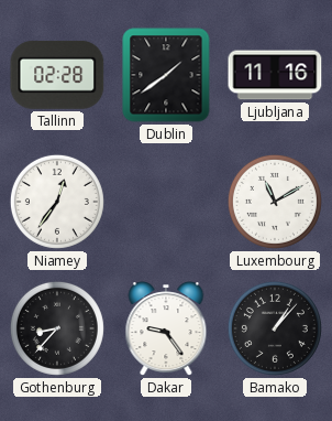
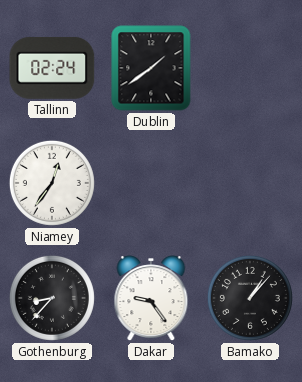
Tallinn: 02:28 -> 02:24
Ljubljana: 11:16 -> none
Luxembourg: 11:10 -> none
